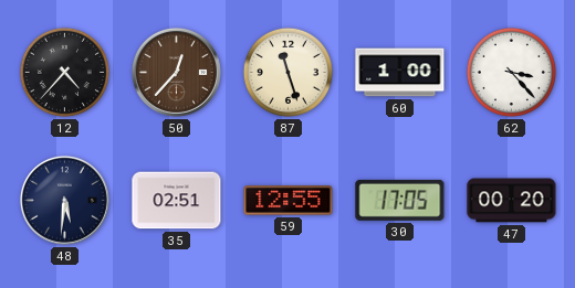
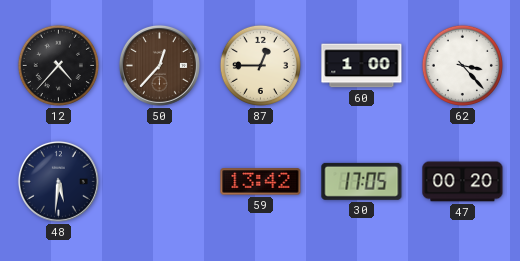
87: 11:27 -> 12:45
35: 02:51 -> none
59: 12:55 -> 13:42
